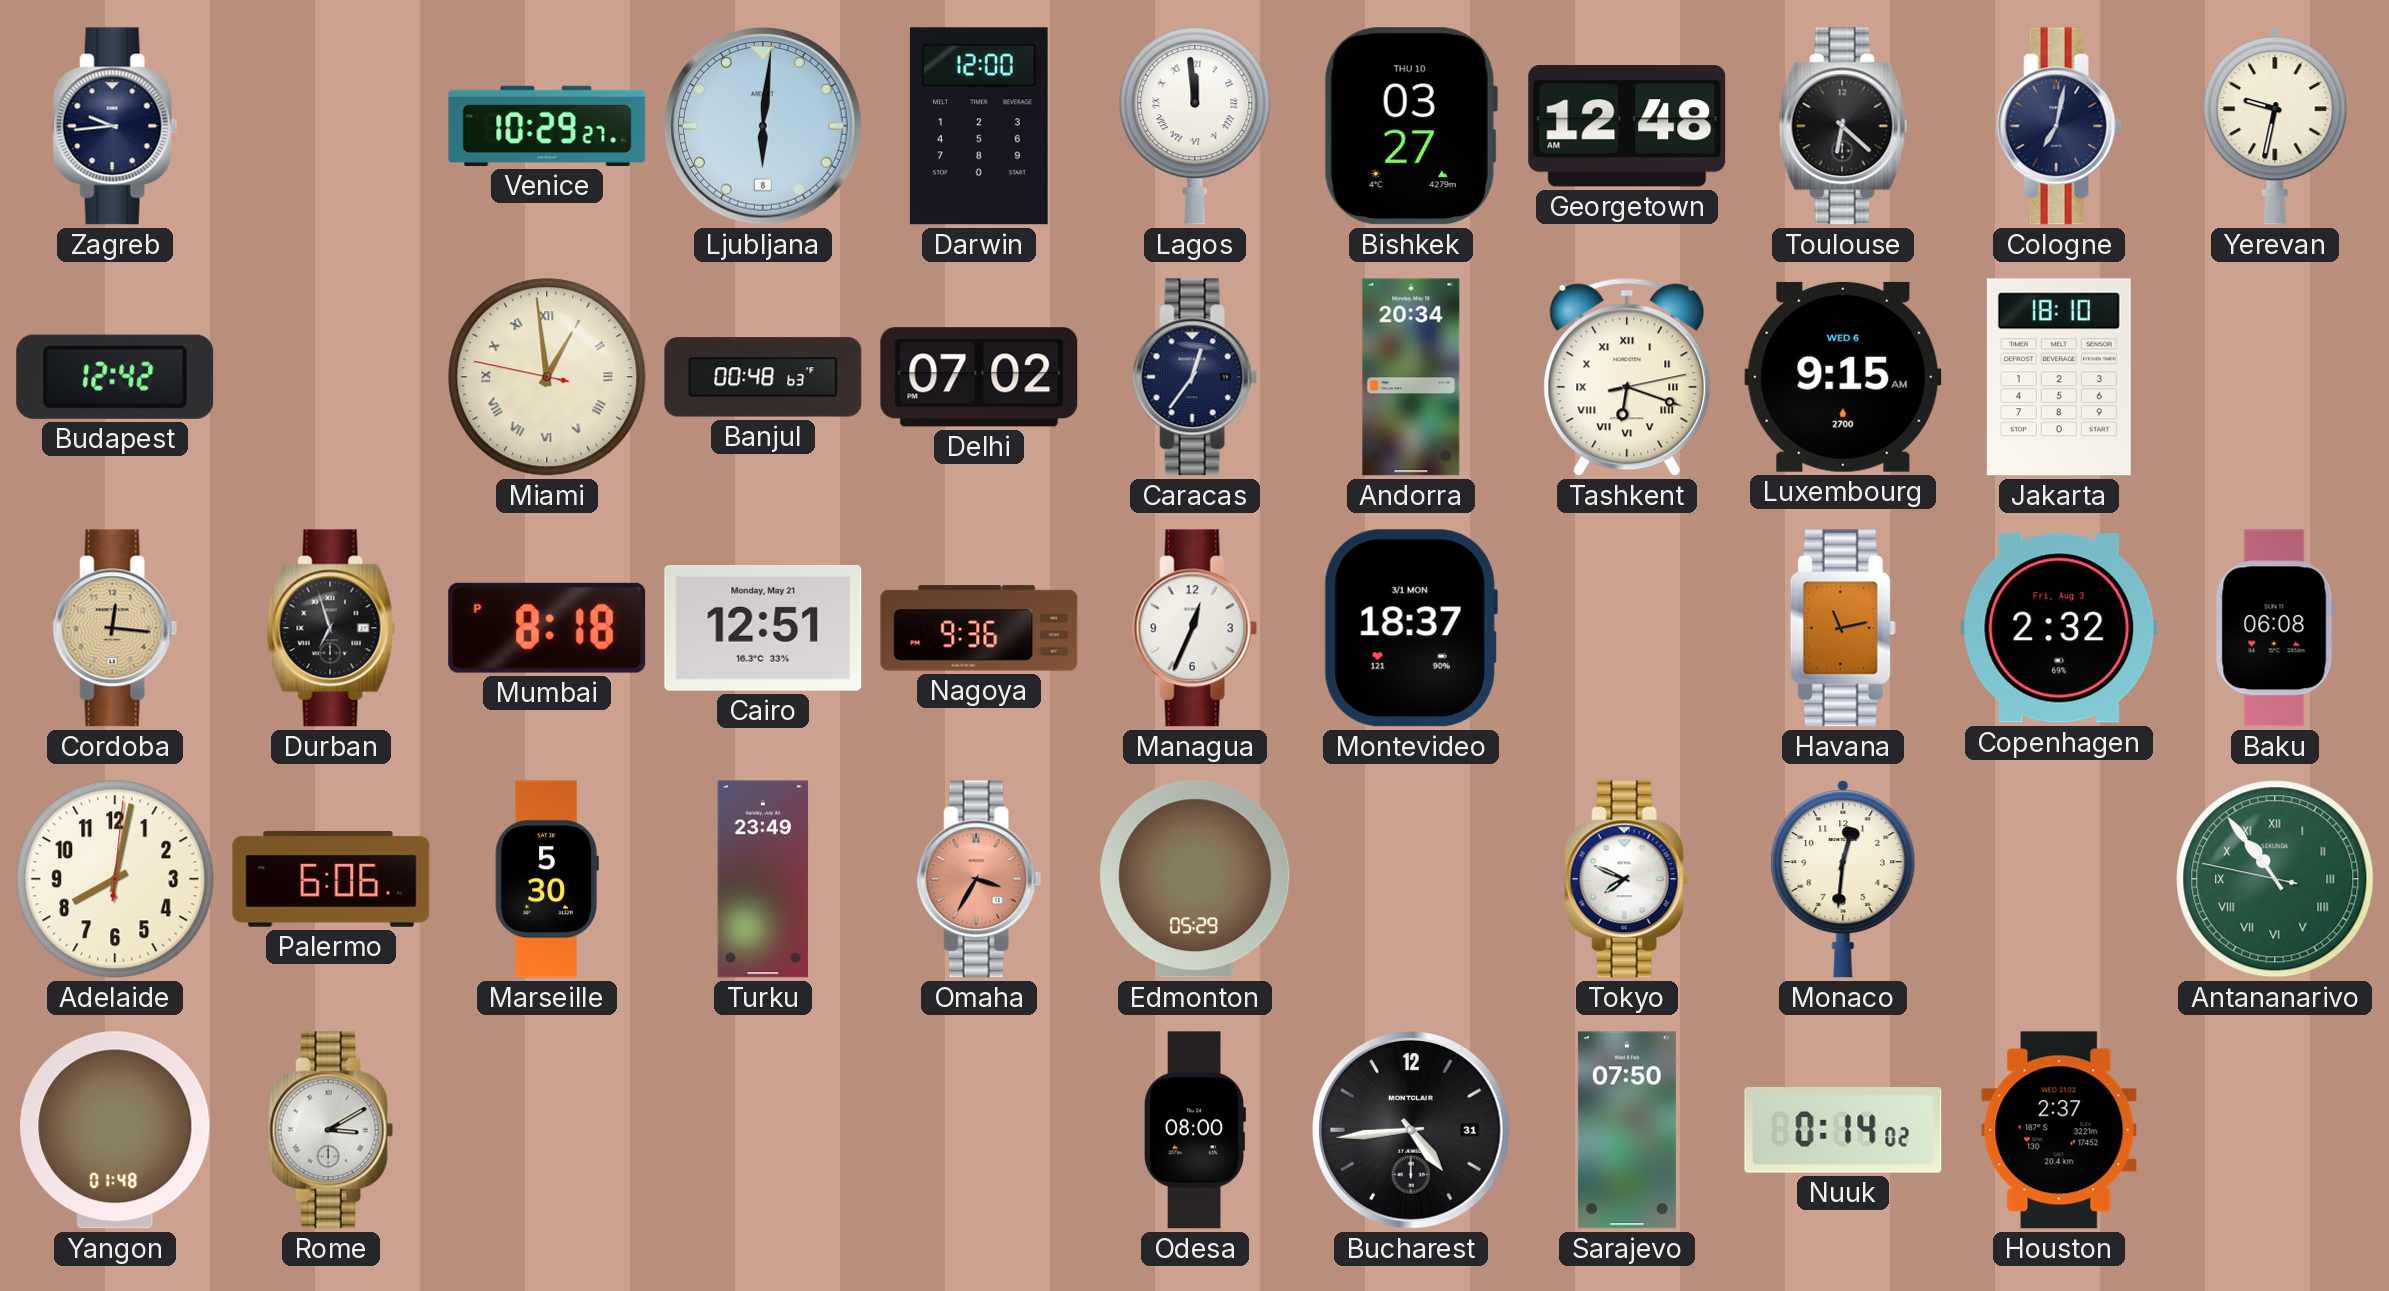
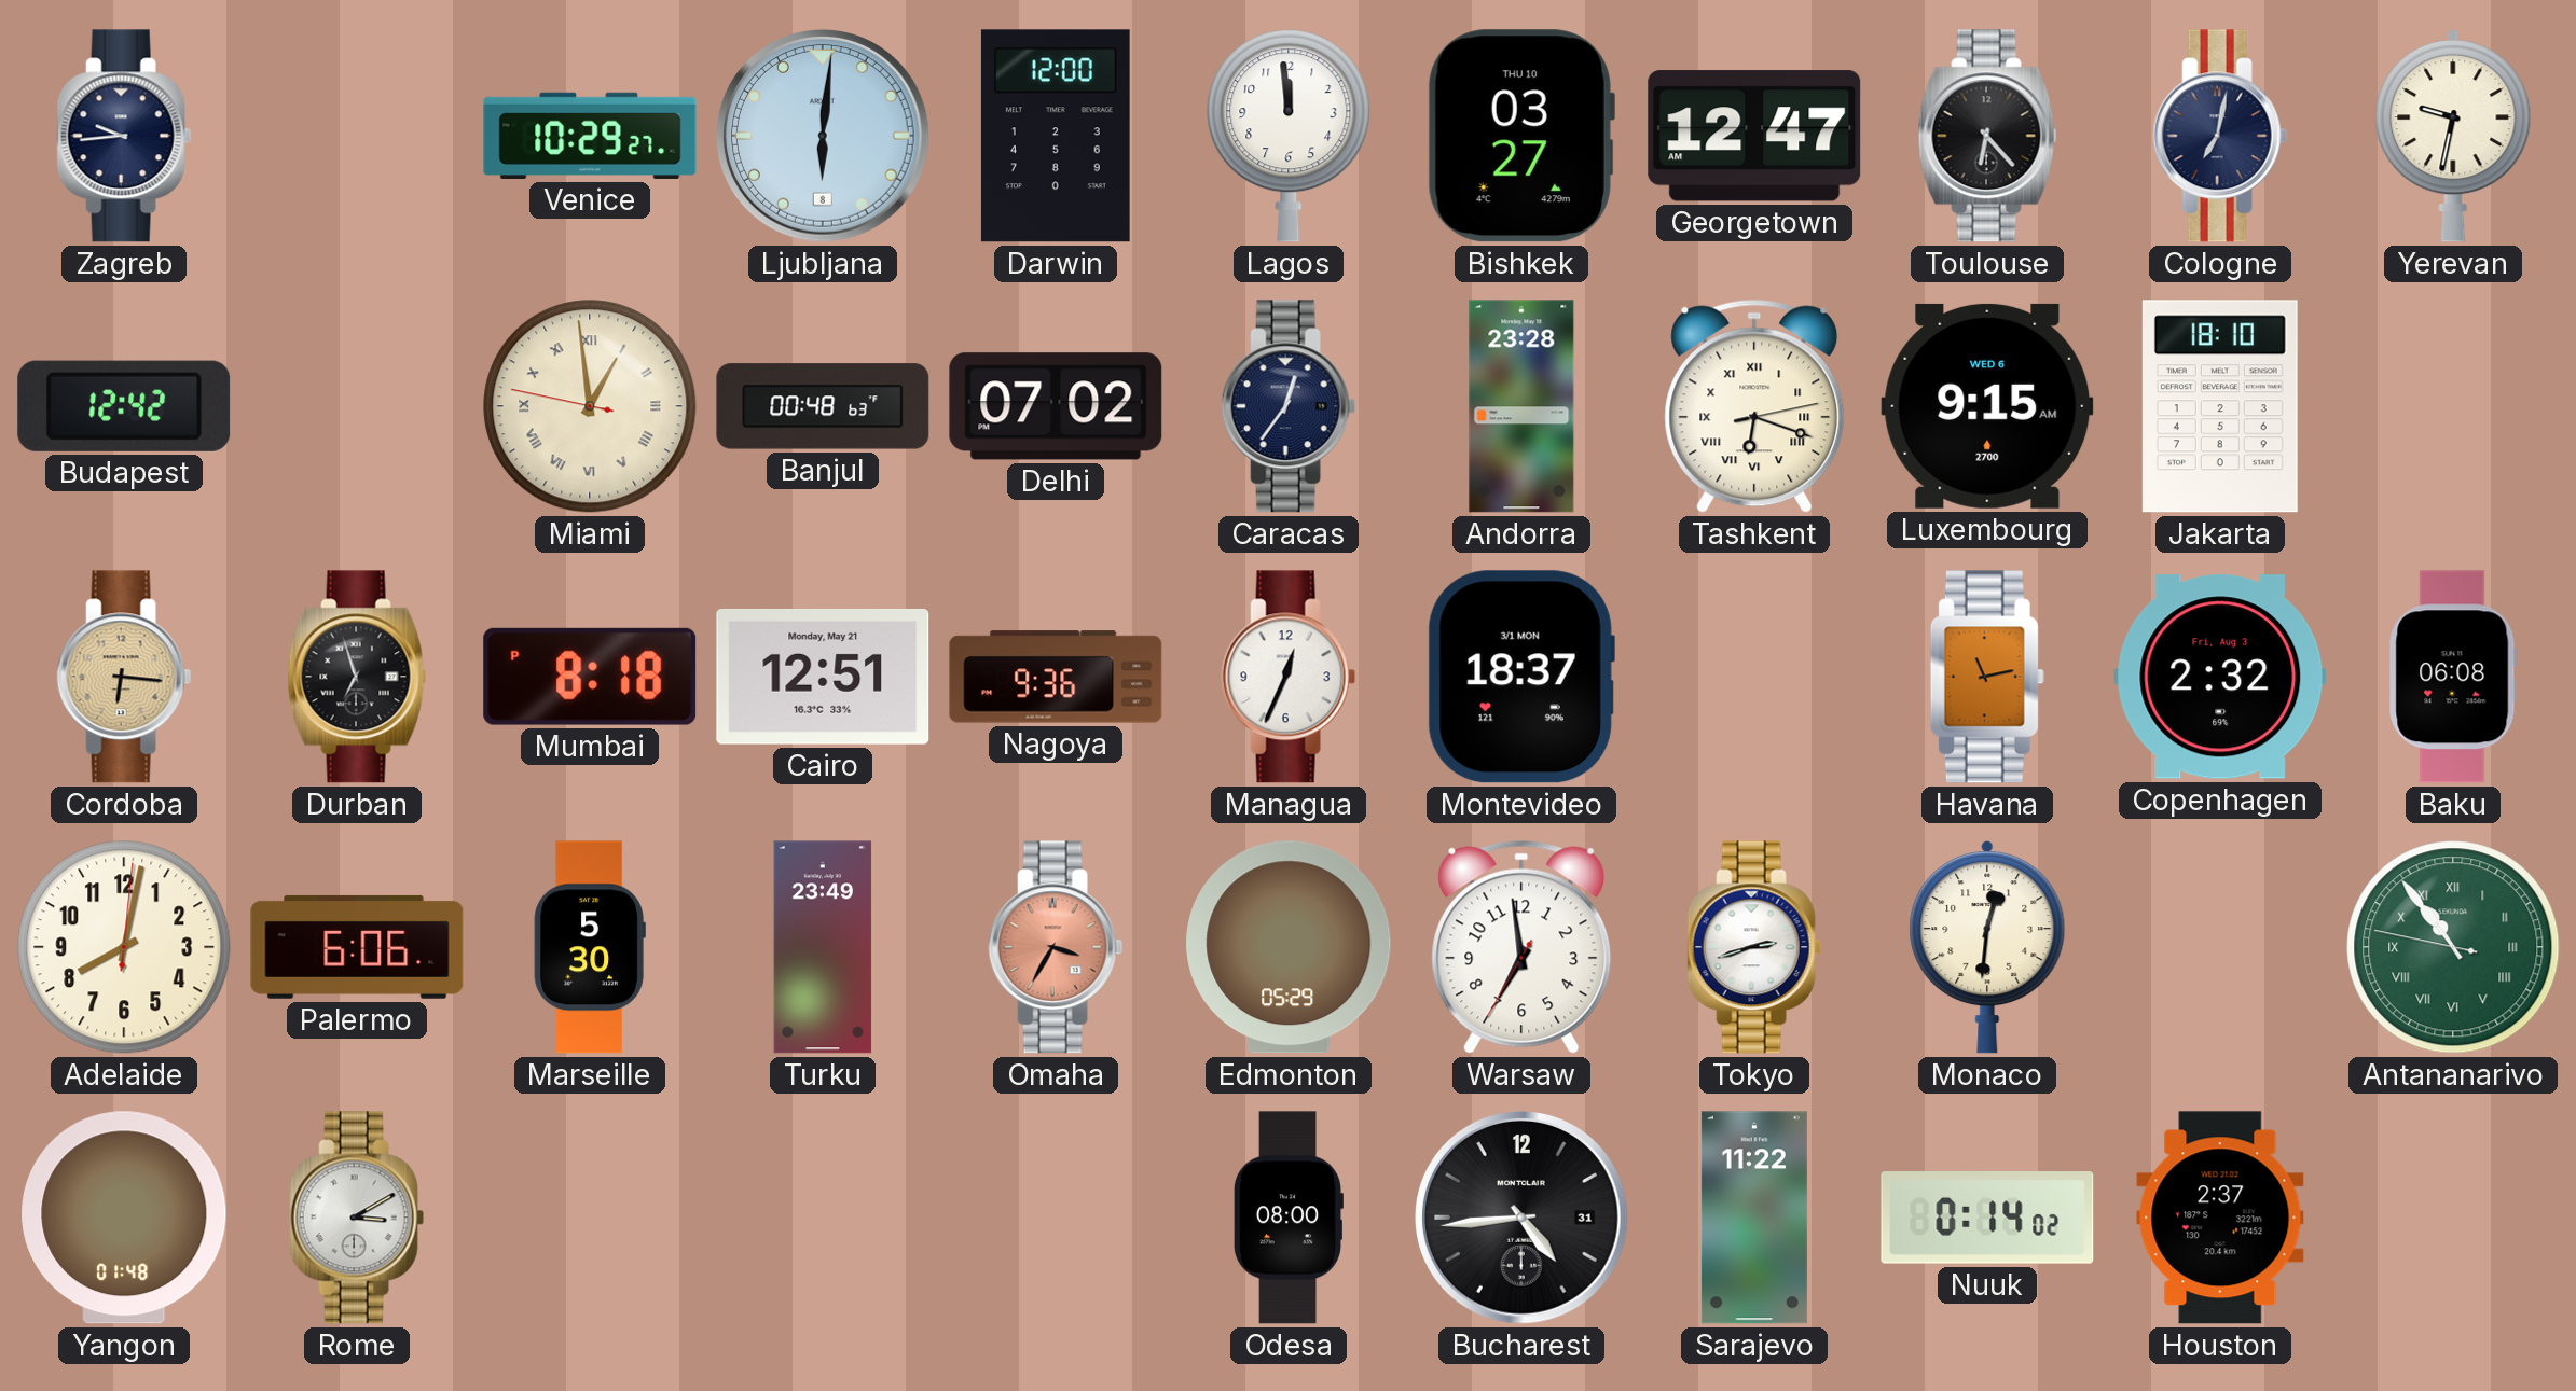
Lagos numerals: Roman -> Arabic
Georgetown: 12:48 -> 12:47
Toulouse: 6:22 -> 6:23
Andorra: 20:34 -> 23:28
Cordoba: 12:16 -> 6:16
Warsaw: none -> 6:58
Tokyo: 7:49 -> 2:42
Sarajevo: 07:50 -> 11:22
